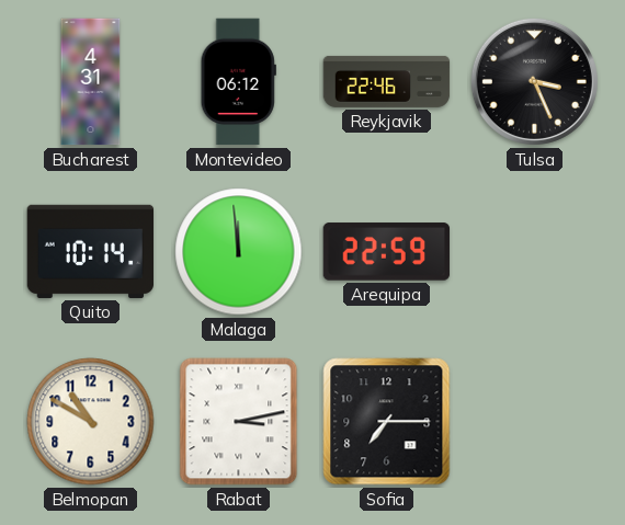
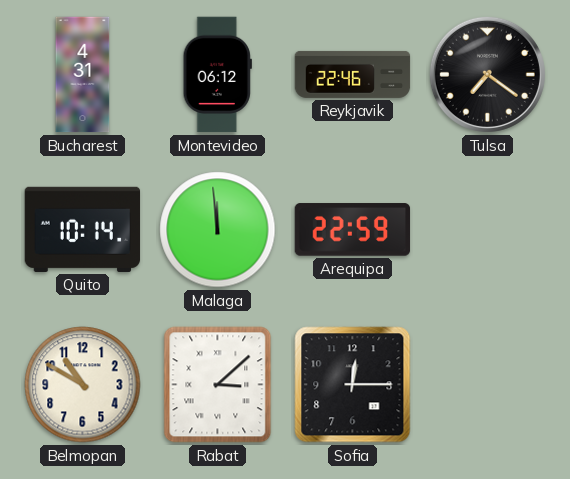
Tulsa: 3:26 -> 7:21
Rabat: 3:13 -> 3:08
Sofia: 7:15 -> 12:15
